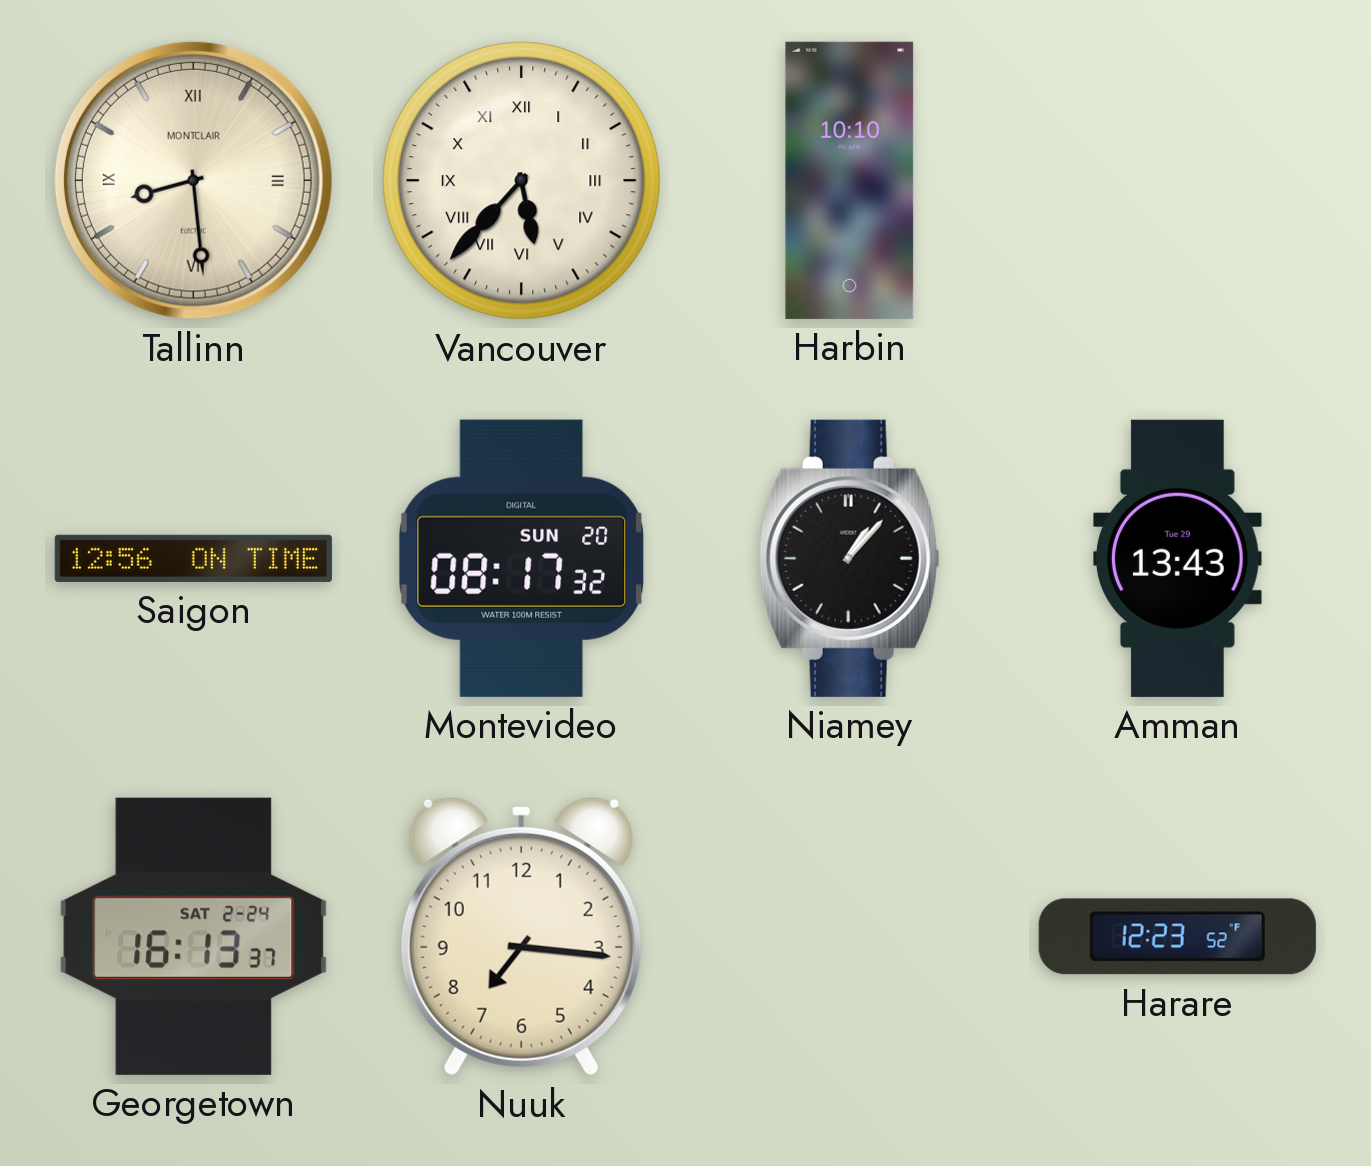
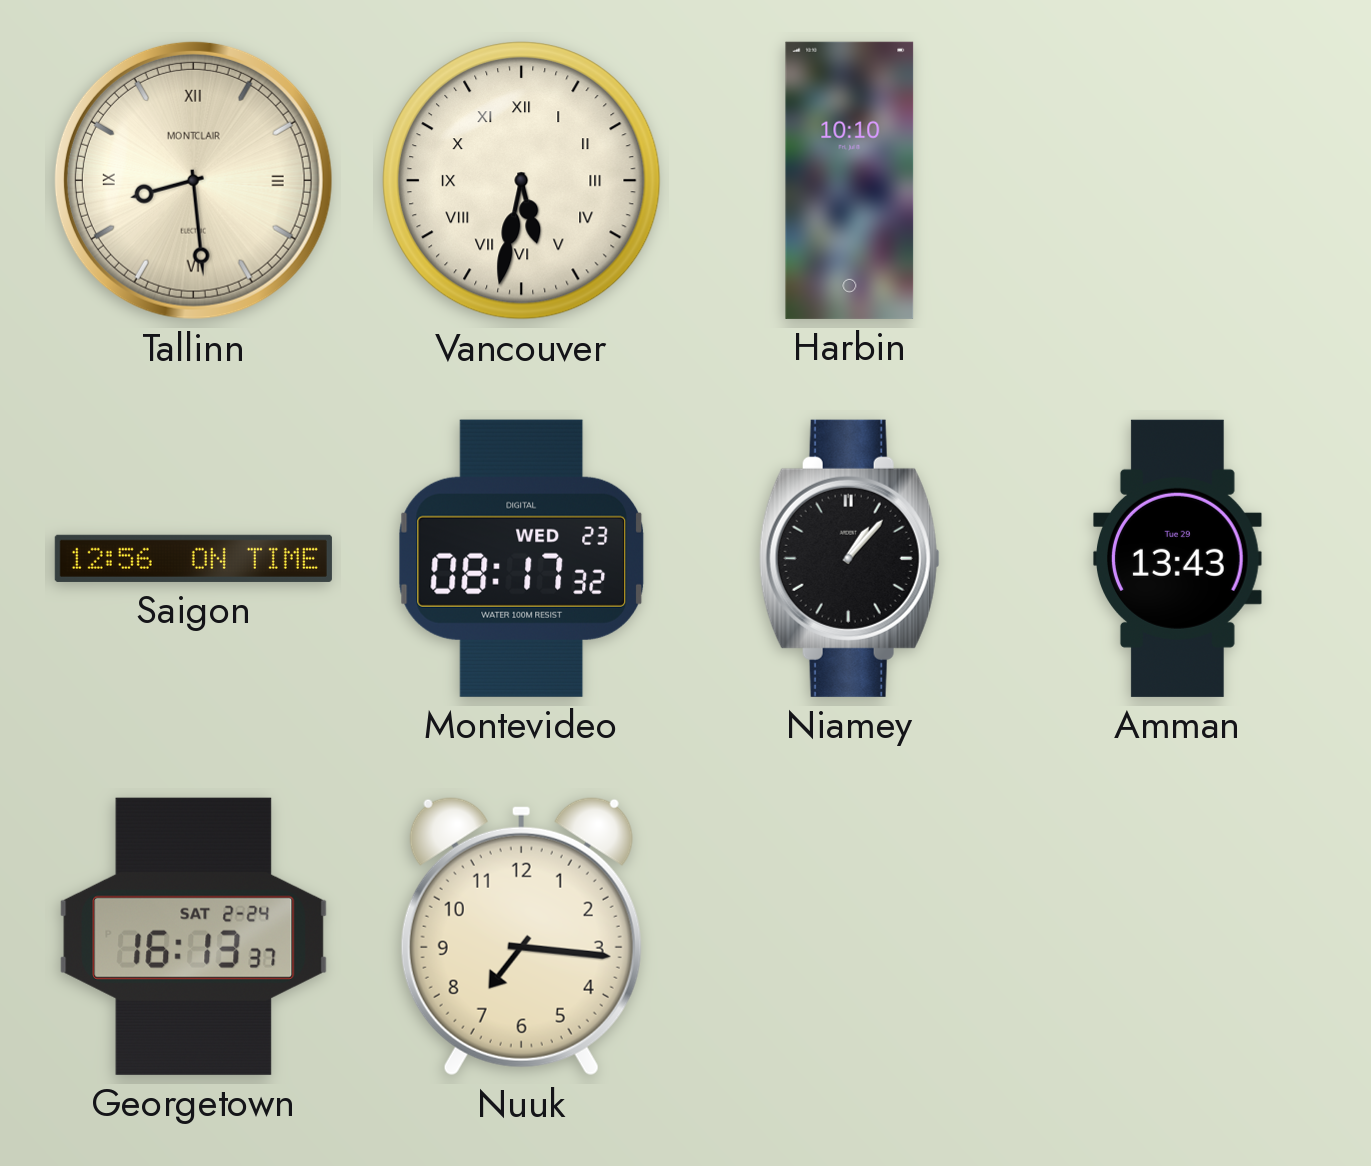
Vancouver: 5:37 -> 5:32
Montevideo date: SUN 20 -> WED 23
Harare: 12:23 -> none
